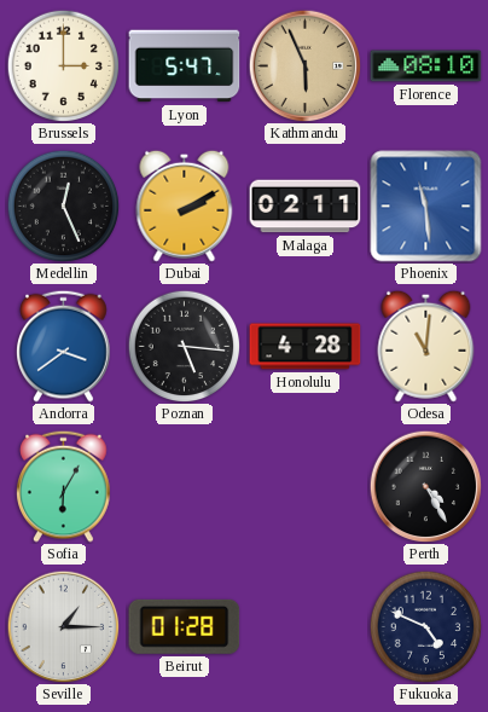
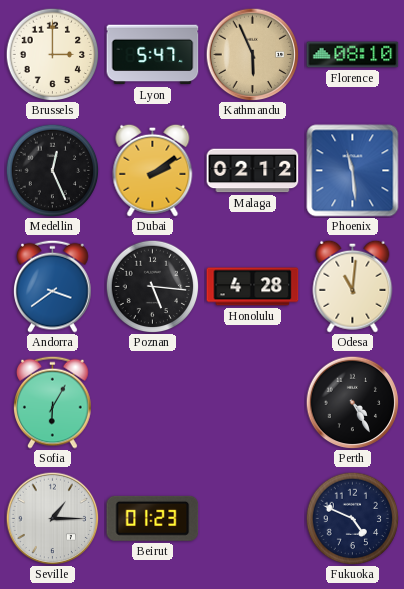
Dubai: 2:10 -> 2:09
Malaga: 02:11 -> 02:12
Beirut: 01:28 -> 01:23
